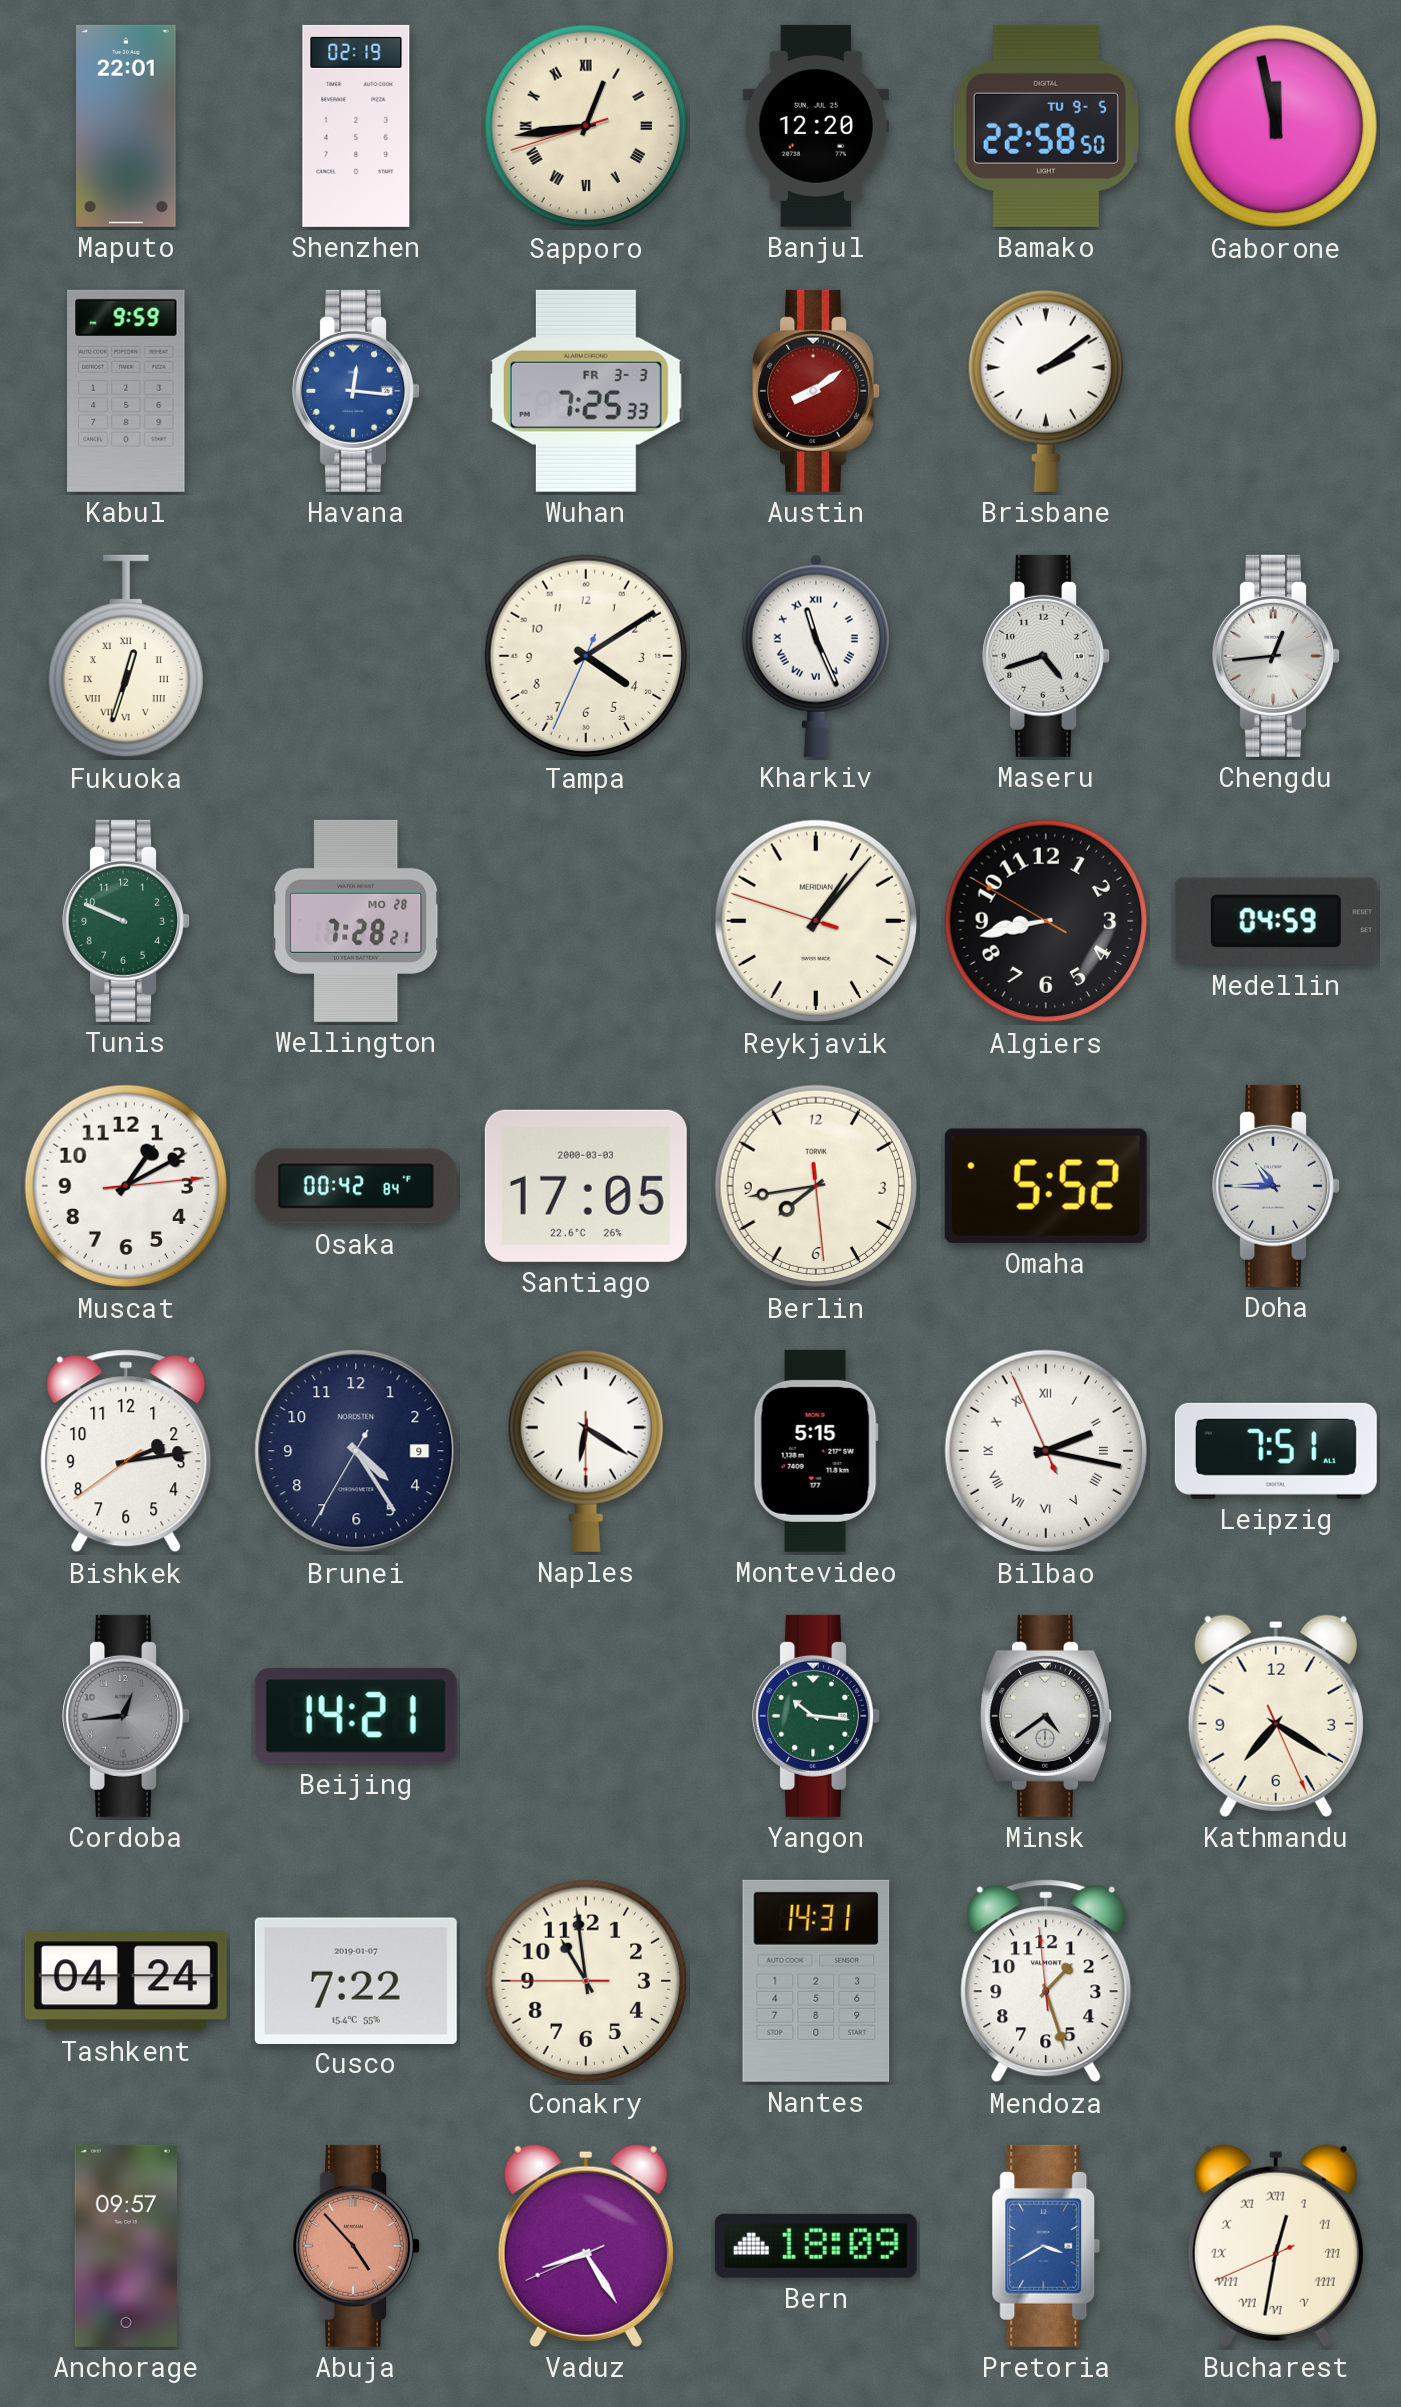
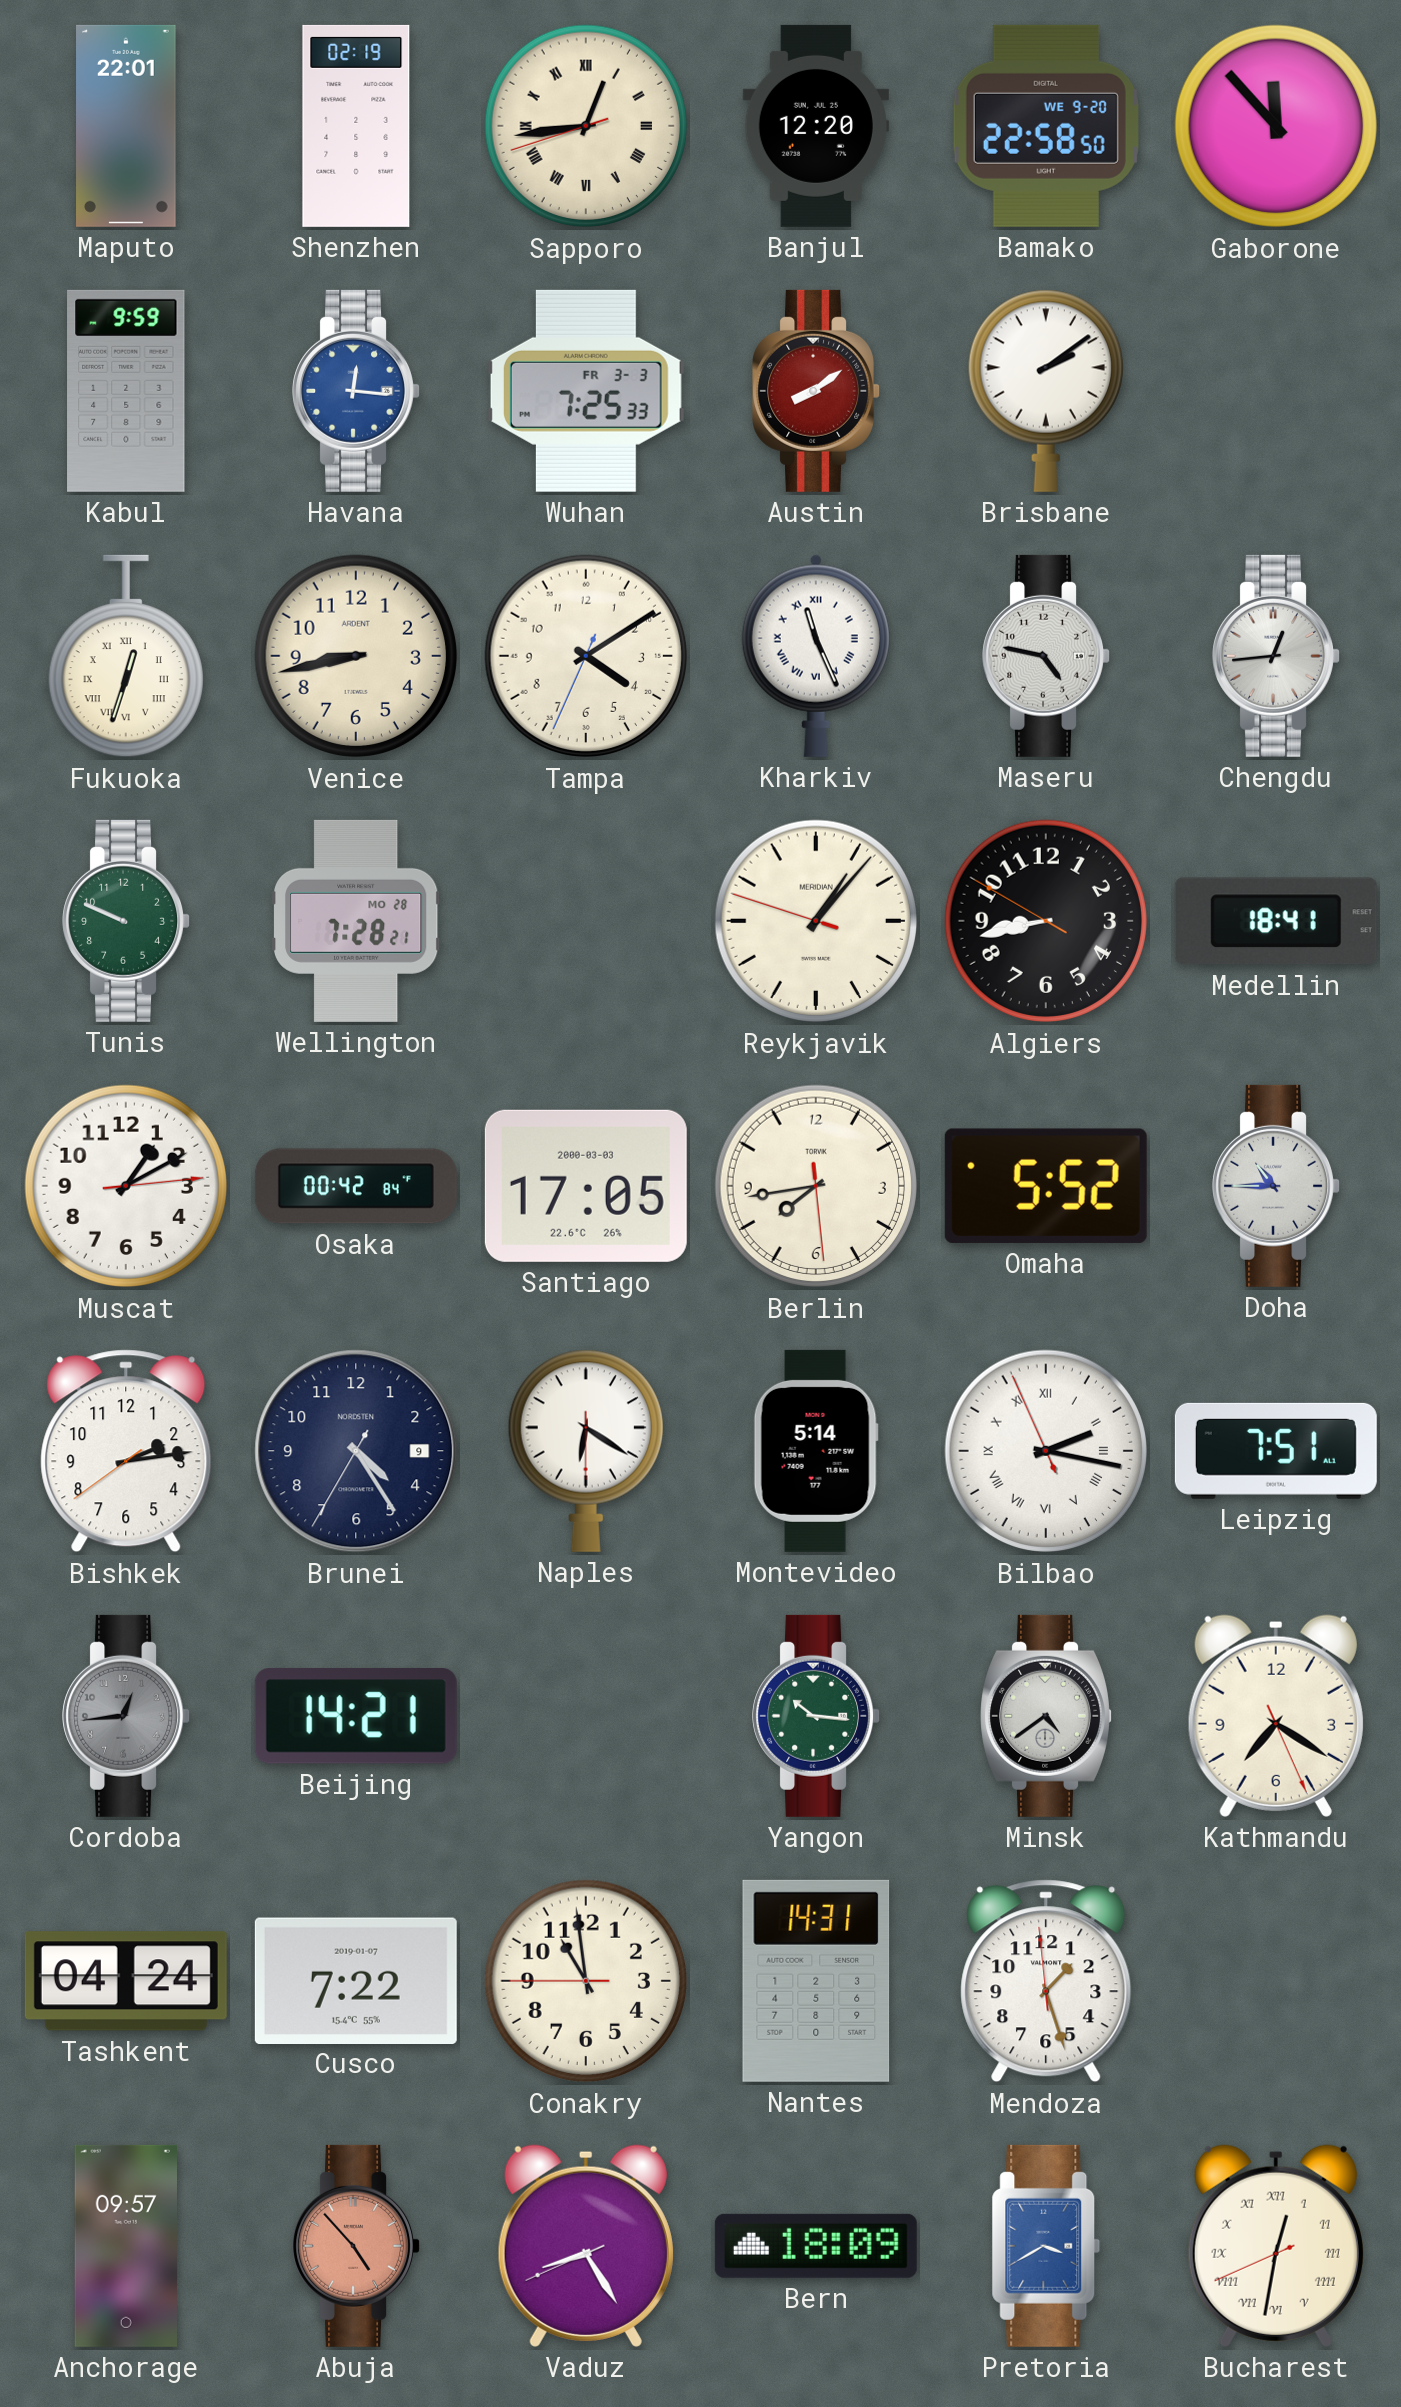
Bamako date: TU 9-5 -> WE 9-20
Gaborone: 11:58 -> 11:53
Venice: none -> 8:43
Maseru: 4:42 -> 4:47
Medellin: 04:59 -> 18:41
Montevideo: 5:15 -> 5:14
